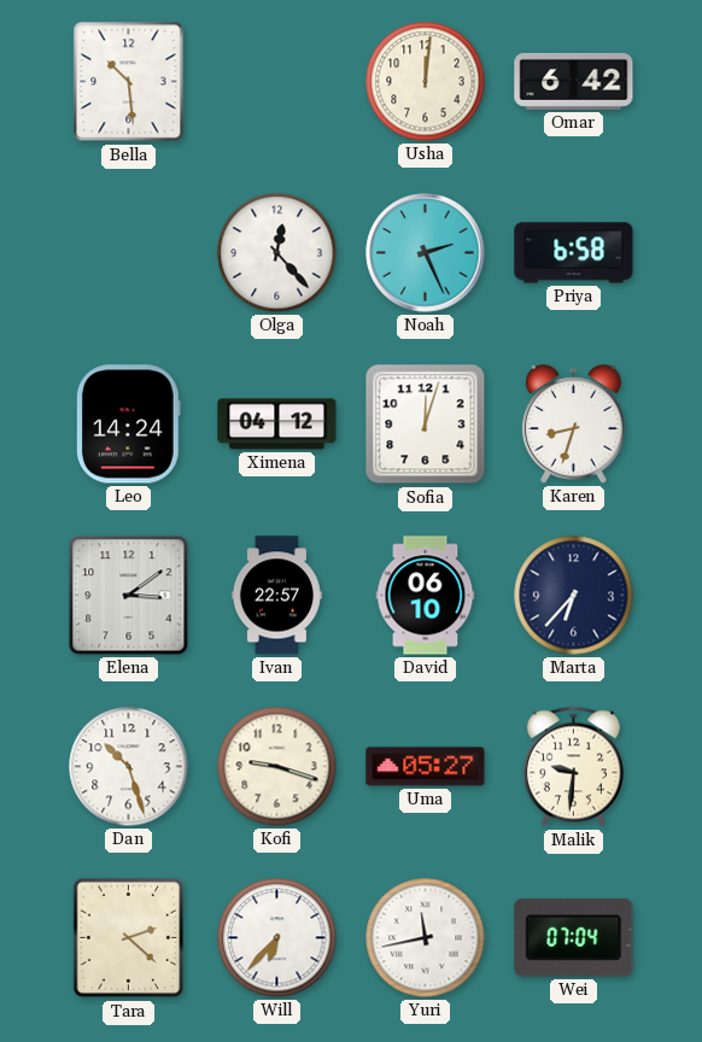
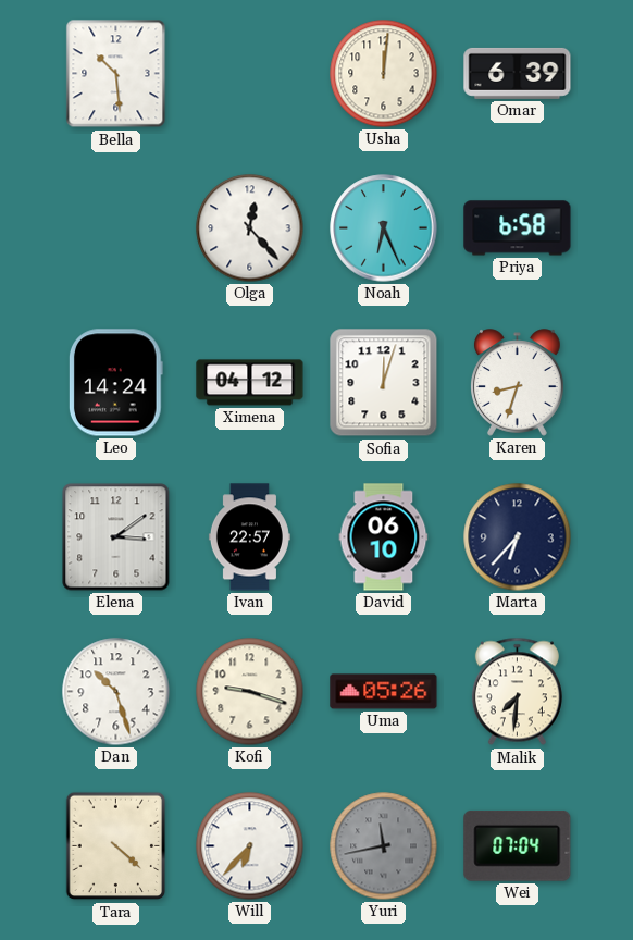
Omar: 6:42 -> 6:39
Noah: 2:26 -> 6:26
Uma: 05:27 -> 05:26
Malik: 9:31 -> 7:31
Tara: 2:22 -> 4:22
Yuri dial: white -> grey
